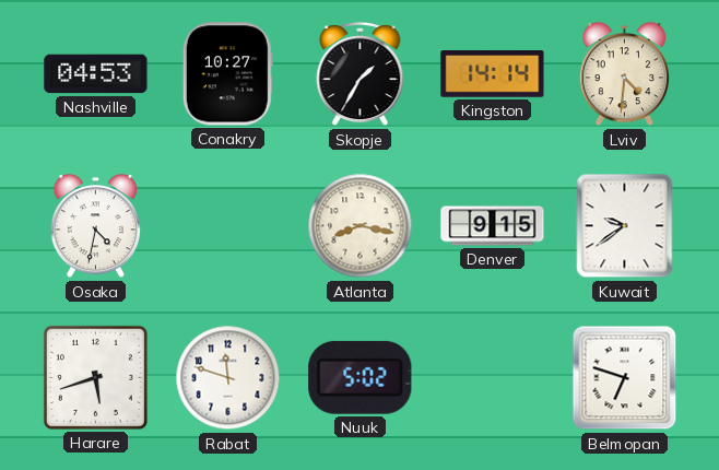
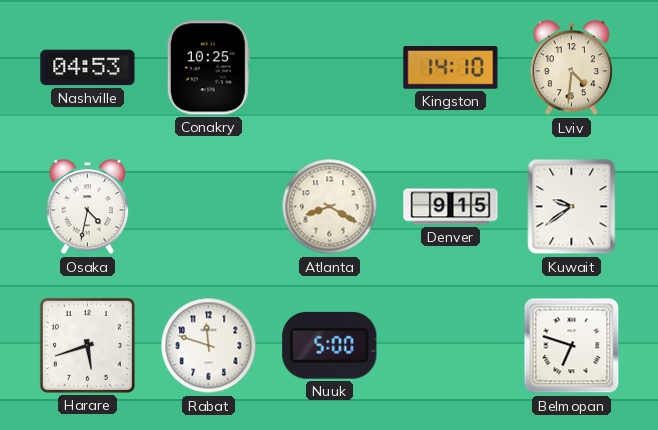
Conakry: 10:27 -> 10:25
Skopje: 1:35 -> none
Kingston: 14:14 -> 14:10
Atlanta: 8:17 -> 8:20
Nuuk: 5:02 -> 5:00
